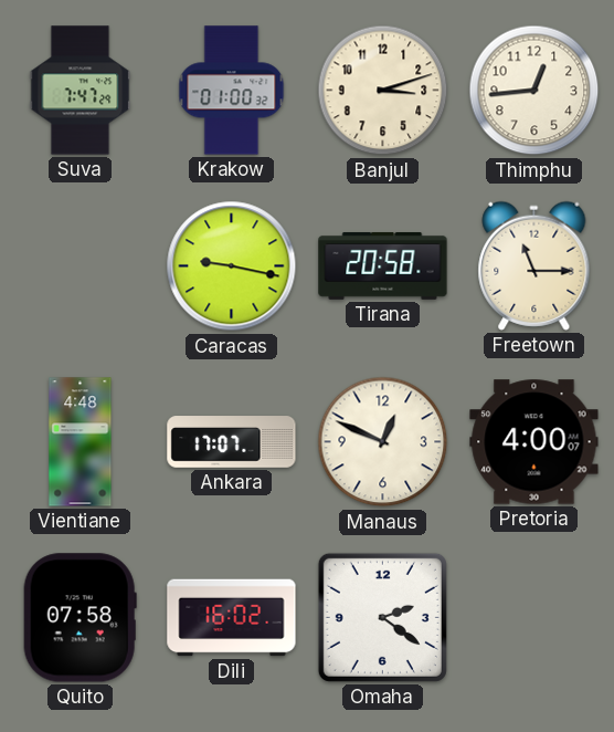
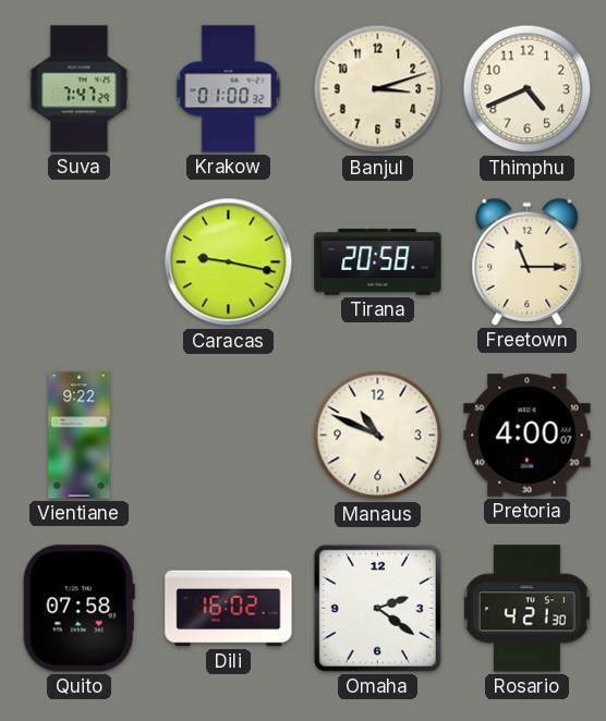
Thimphu: 12:44 -> 4:41
Vientiane: 4:48 -> 9:22
Ankara: 17:07 -> none
Manaus: 12:49 -> 10:49
Rosario: none -> 4:21
